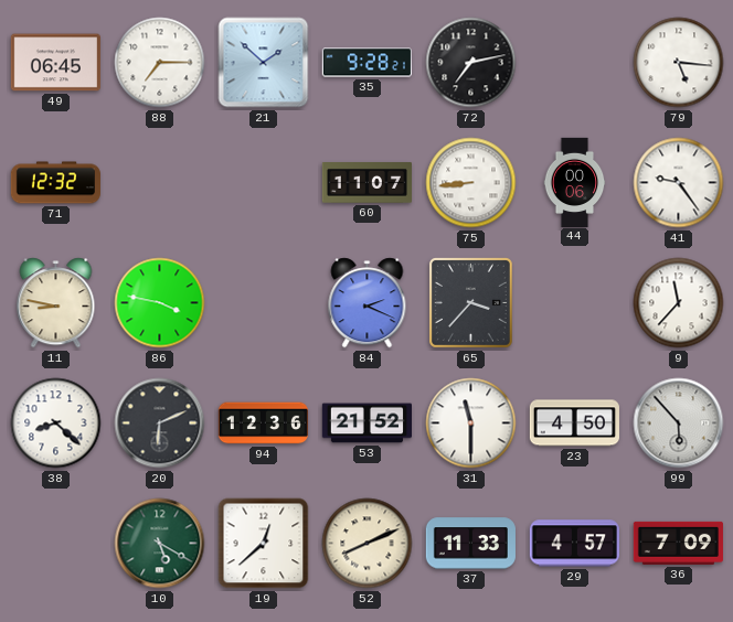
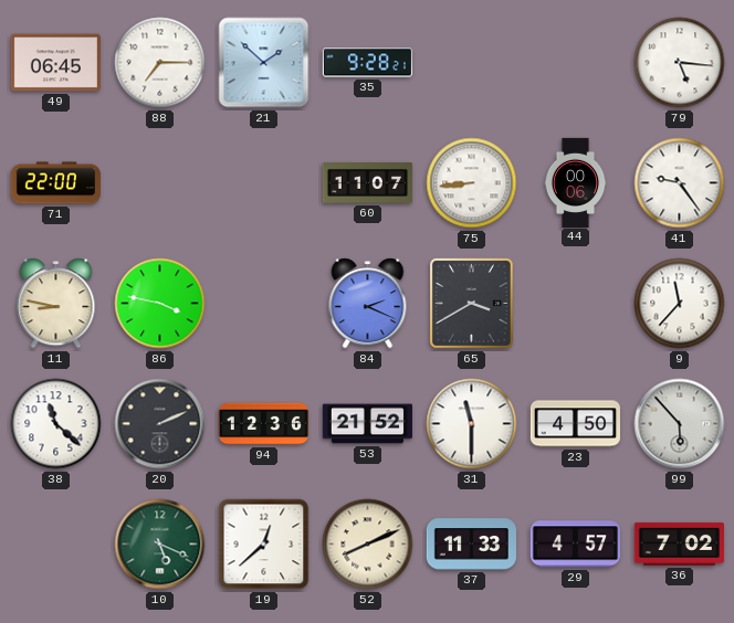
72: 7:13 -> none
71: 12:32 -> 22:00
65: 3:37 -> 3:40
38: 8:22 -> 11:22
20: 6:11 -> 2:11
10: 5:20 -> 5:19
36: 7:09 -> 7:02
